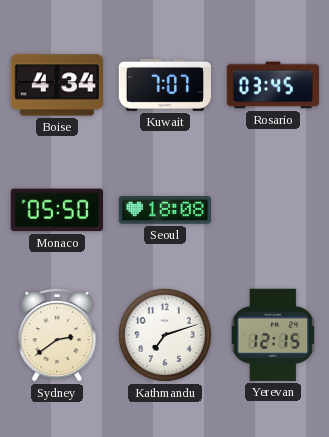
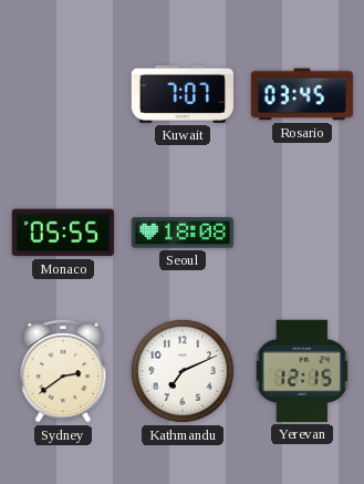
Boise: 4:34 -> none
Monaco: 05:50 -> 05:55
Kathmandu: 7:12 -> 7:11
